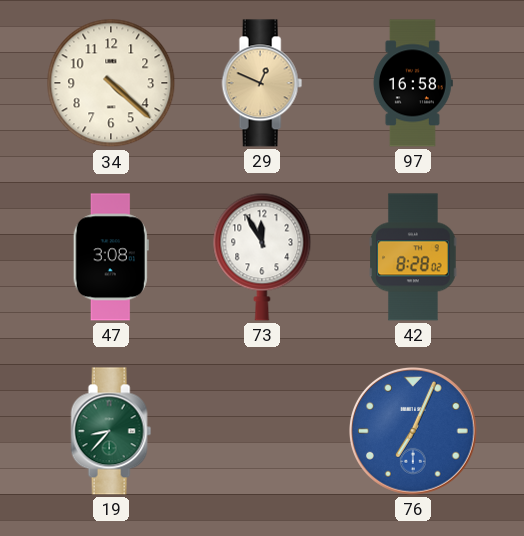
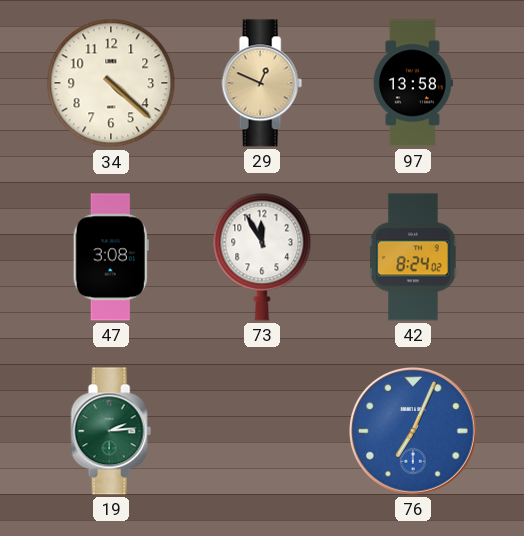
97: 16:58 -> 13:58
42: 8:28 -> 8:24
19: 8:37 -> 2:14
